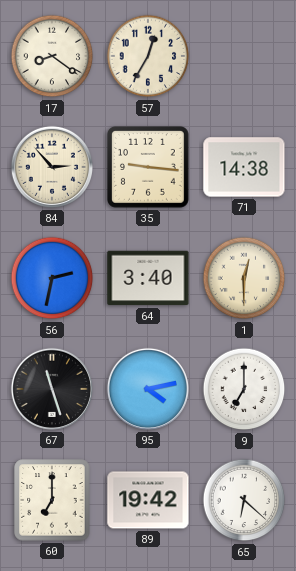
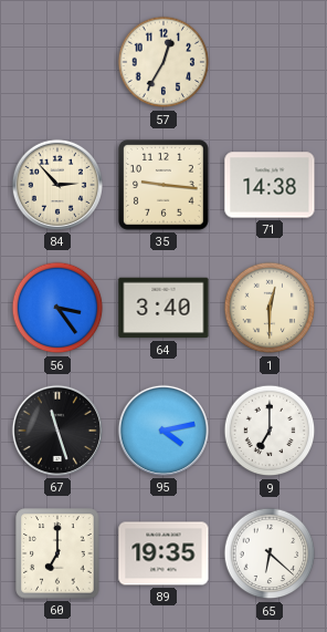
17: 8:21 -> none
56: 2:32 -> 3:24
89: 19:42 -> 19:35
